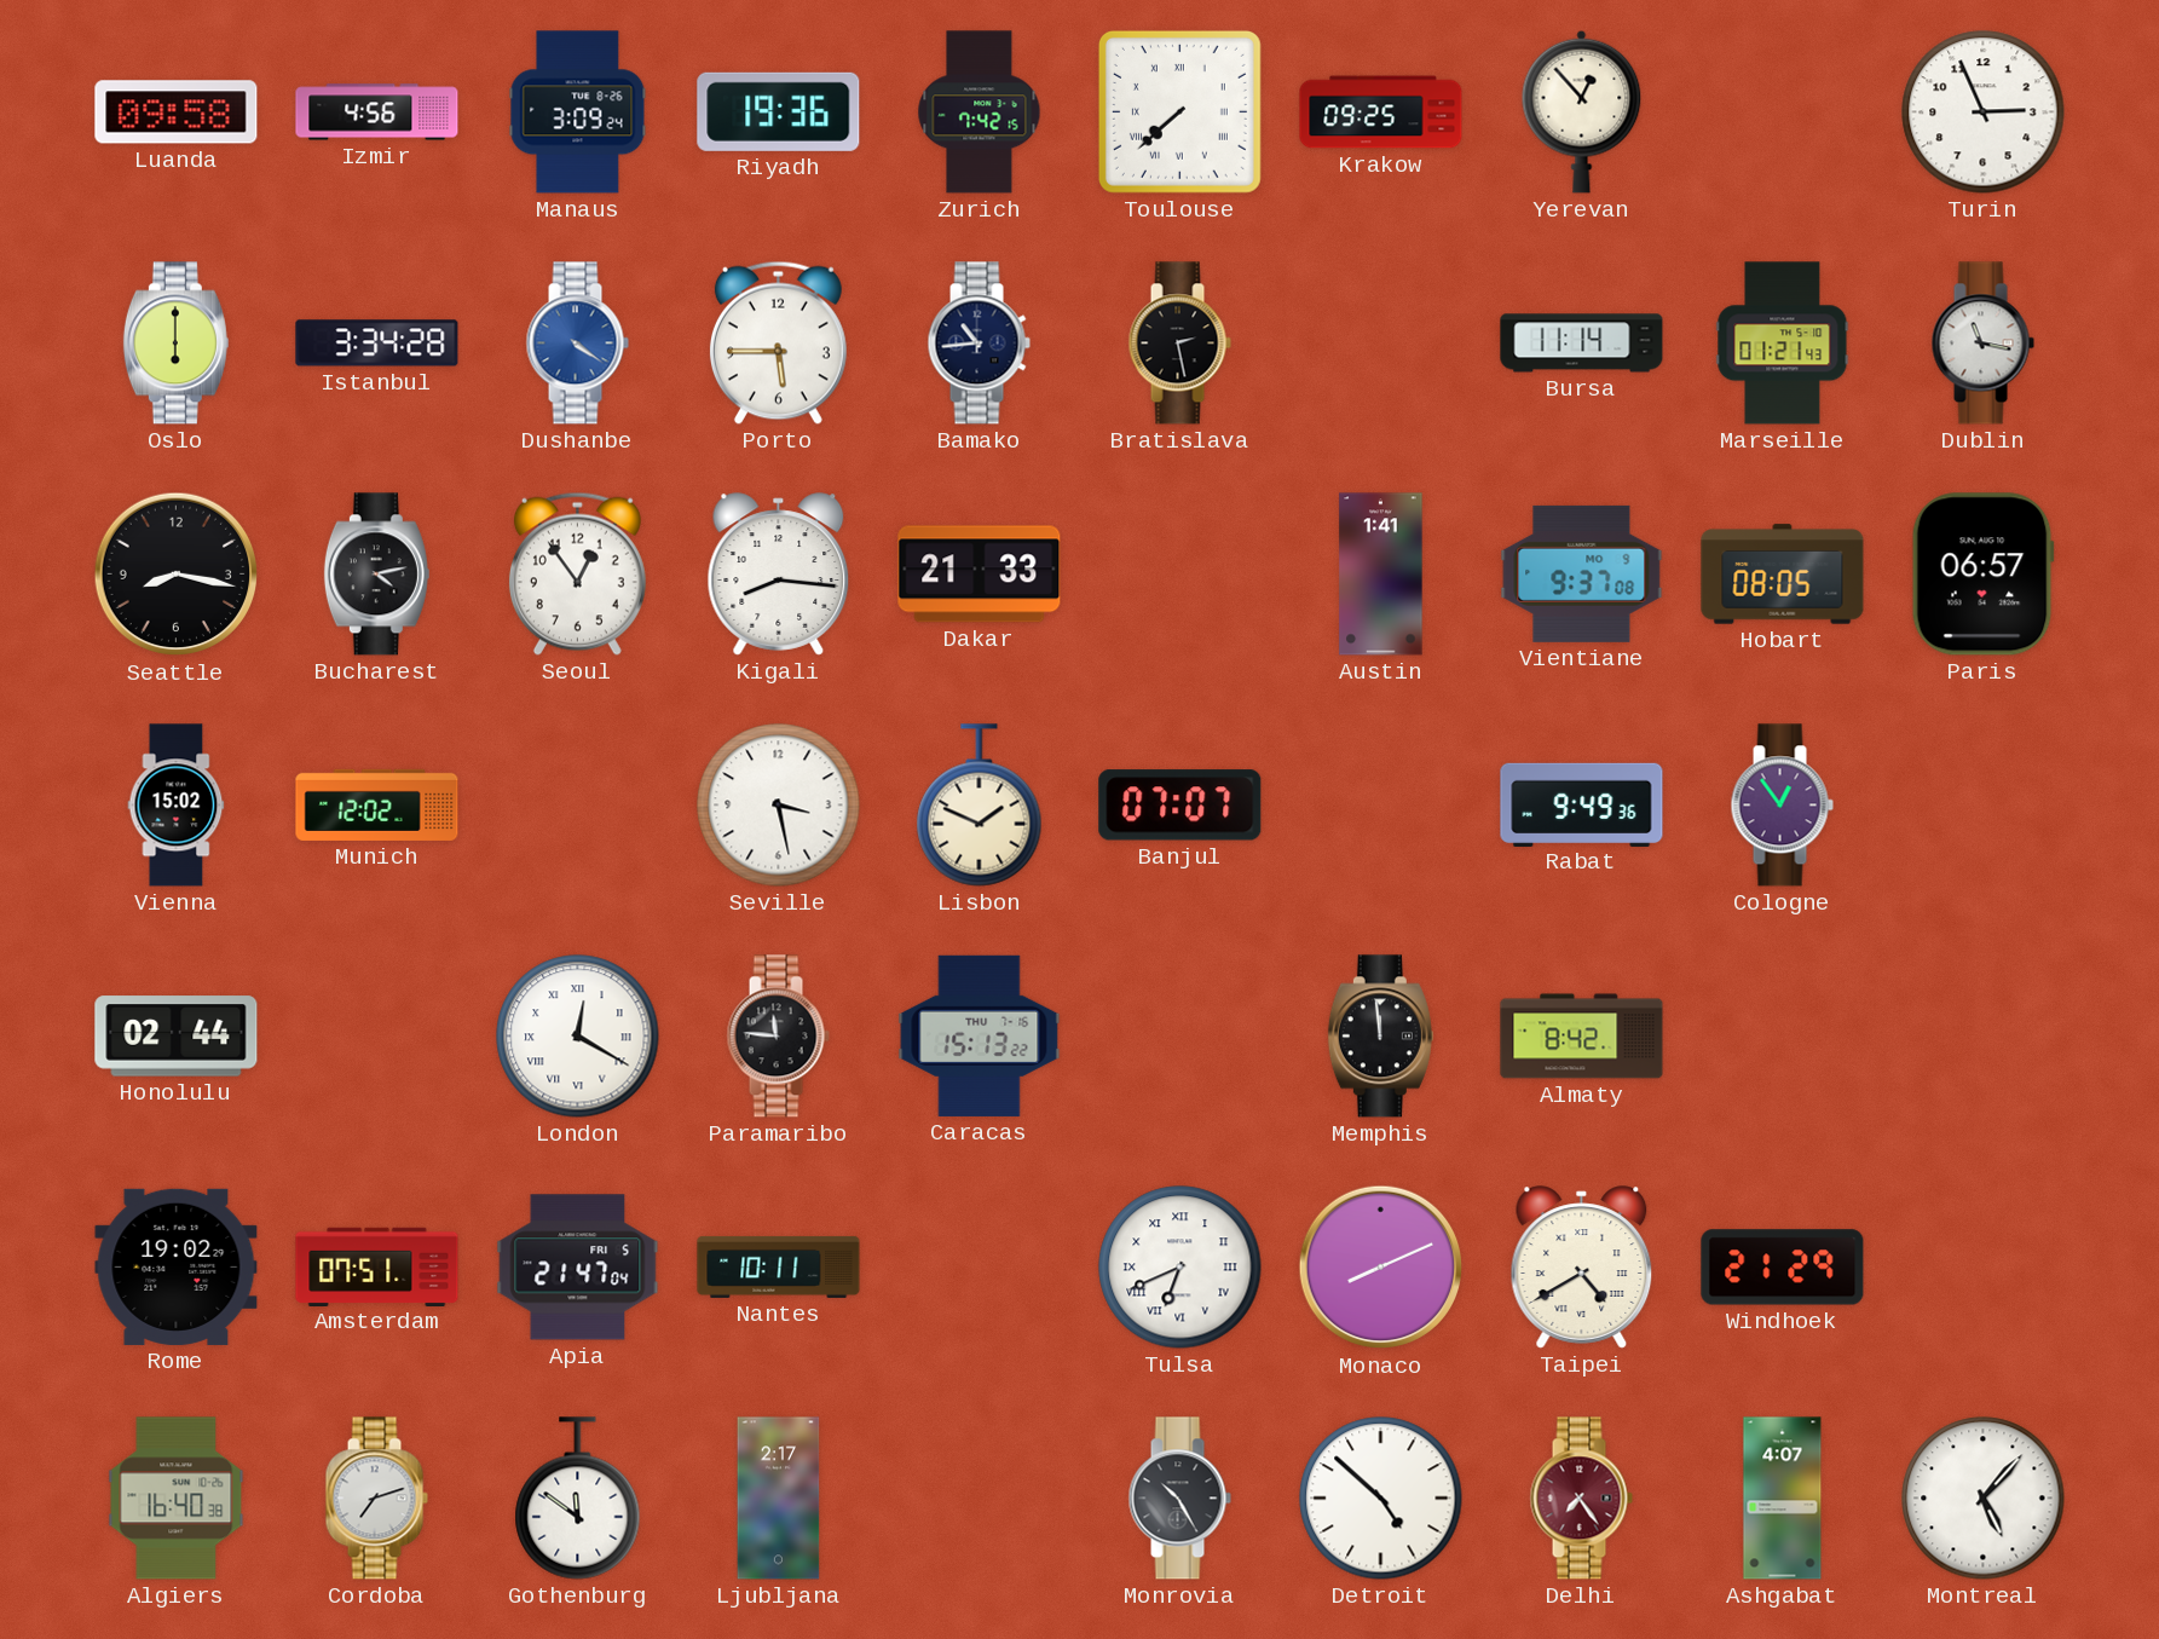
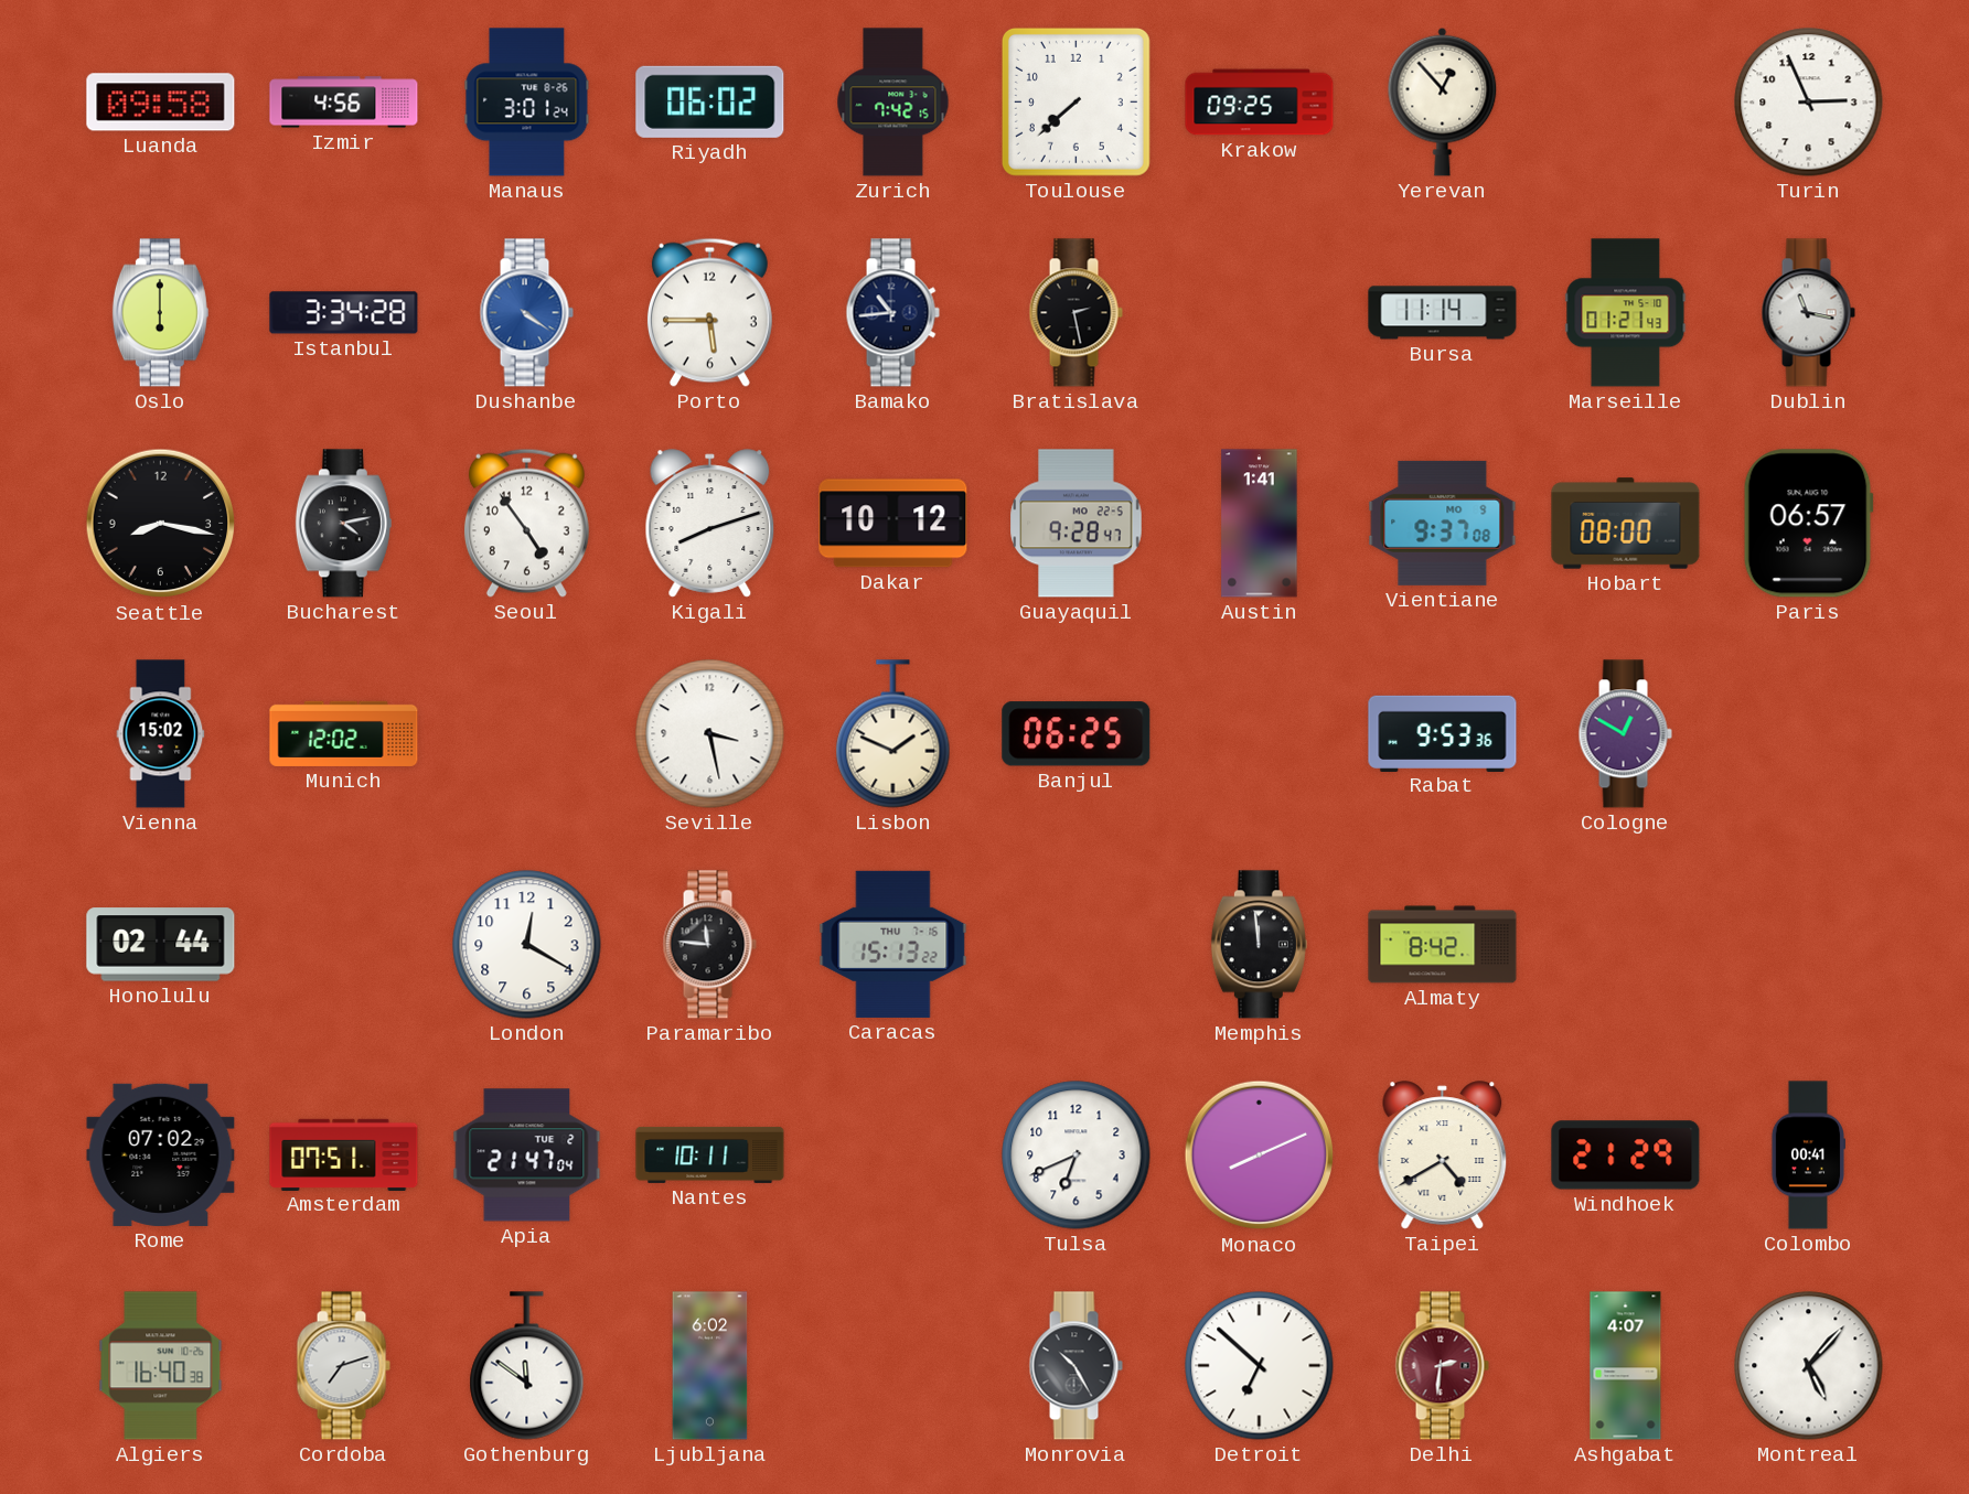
Manaus: 3:09 -> 3:01
Riyadh: 19:36 -> 06:02
Toulouse numerals: Roman -> Arabic
Seoul: 12:54 -> 4:54
Kigali: 8:16 -> 8:12
Dakar: 21:33 -> 10:12
Guayaquil: none -> 9:28
Hobart: 08:05 -> 08:00
Banjul: 07:07 -> 06:25
Rabat: 9:49 -> 9:53
Cologne: 12:54 -> 12:50
London numerals: Roman -> Arabic
Rome: 19:02 -> 07:02
Apia date: FRI 5 -> TUE 2
Tulsa numerals: Roman -> Arabic
Colombo: none -> 00:41
Ljubljana: 2:17 -> 6:02
Detroit: 4:52 -> 6:52
Delhi: 7:24 -> 2:31
